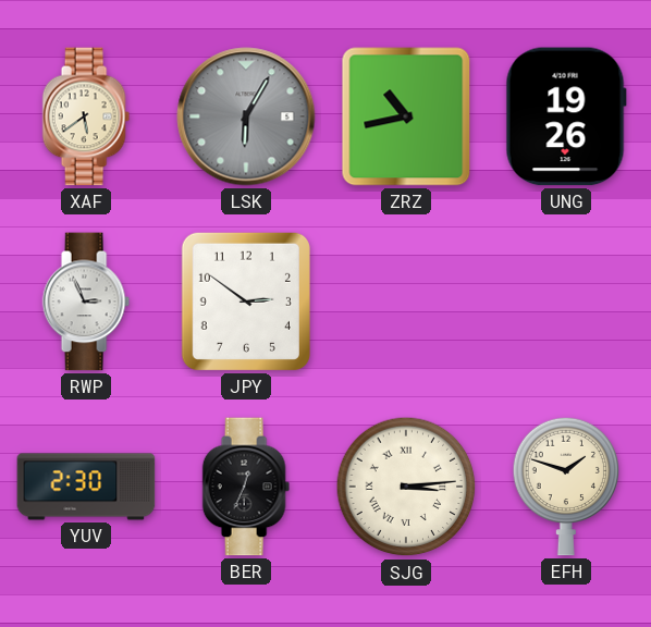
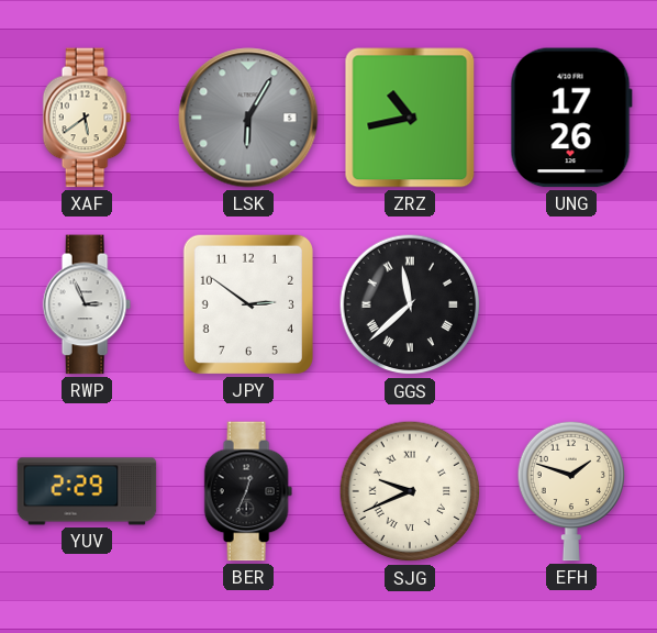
UNG: 19:26 -> 17:26
GGS: none -> 11:38
YUV: 2:30 -> 2:29
SJG: 3:14 -> 9:41
